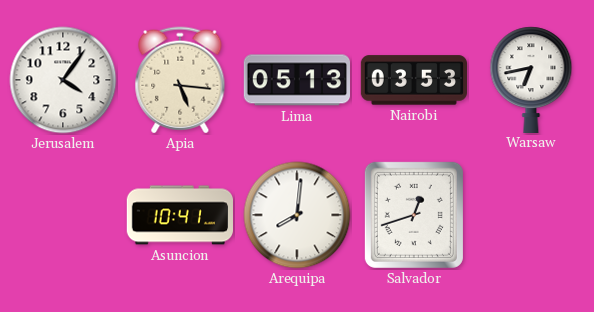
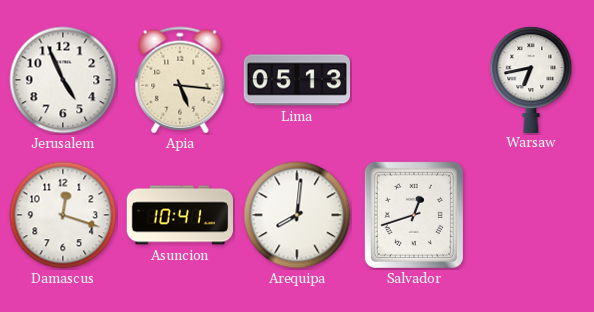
Jerusalem: 4:06 -> 4:56
Nairobi: 03:53 -> none
Damascus: none -> 12:18
